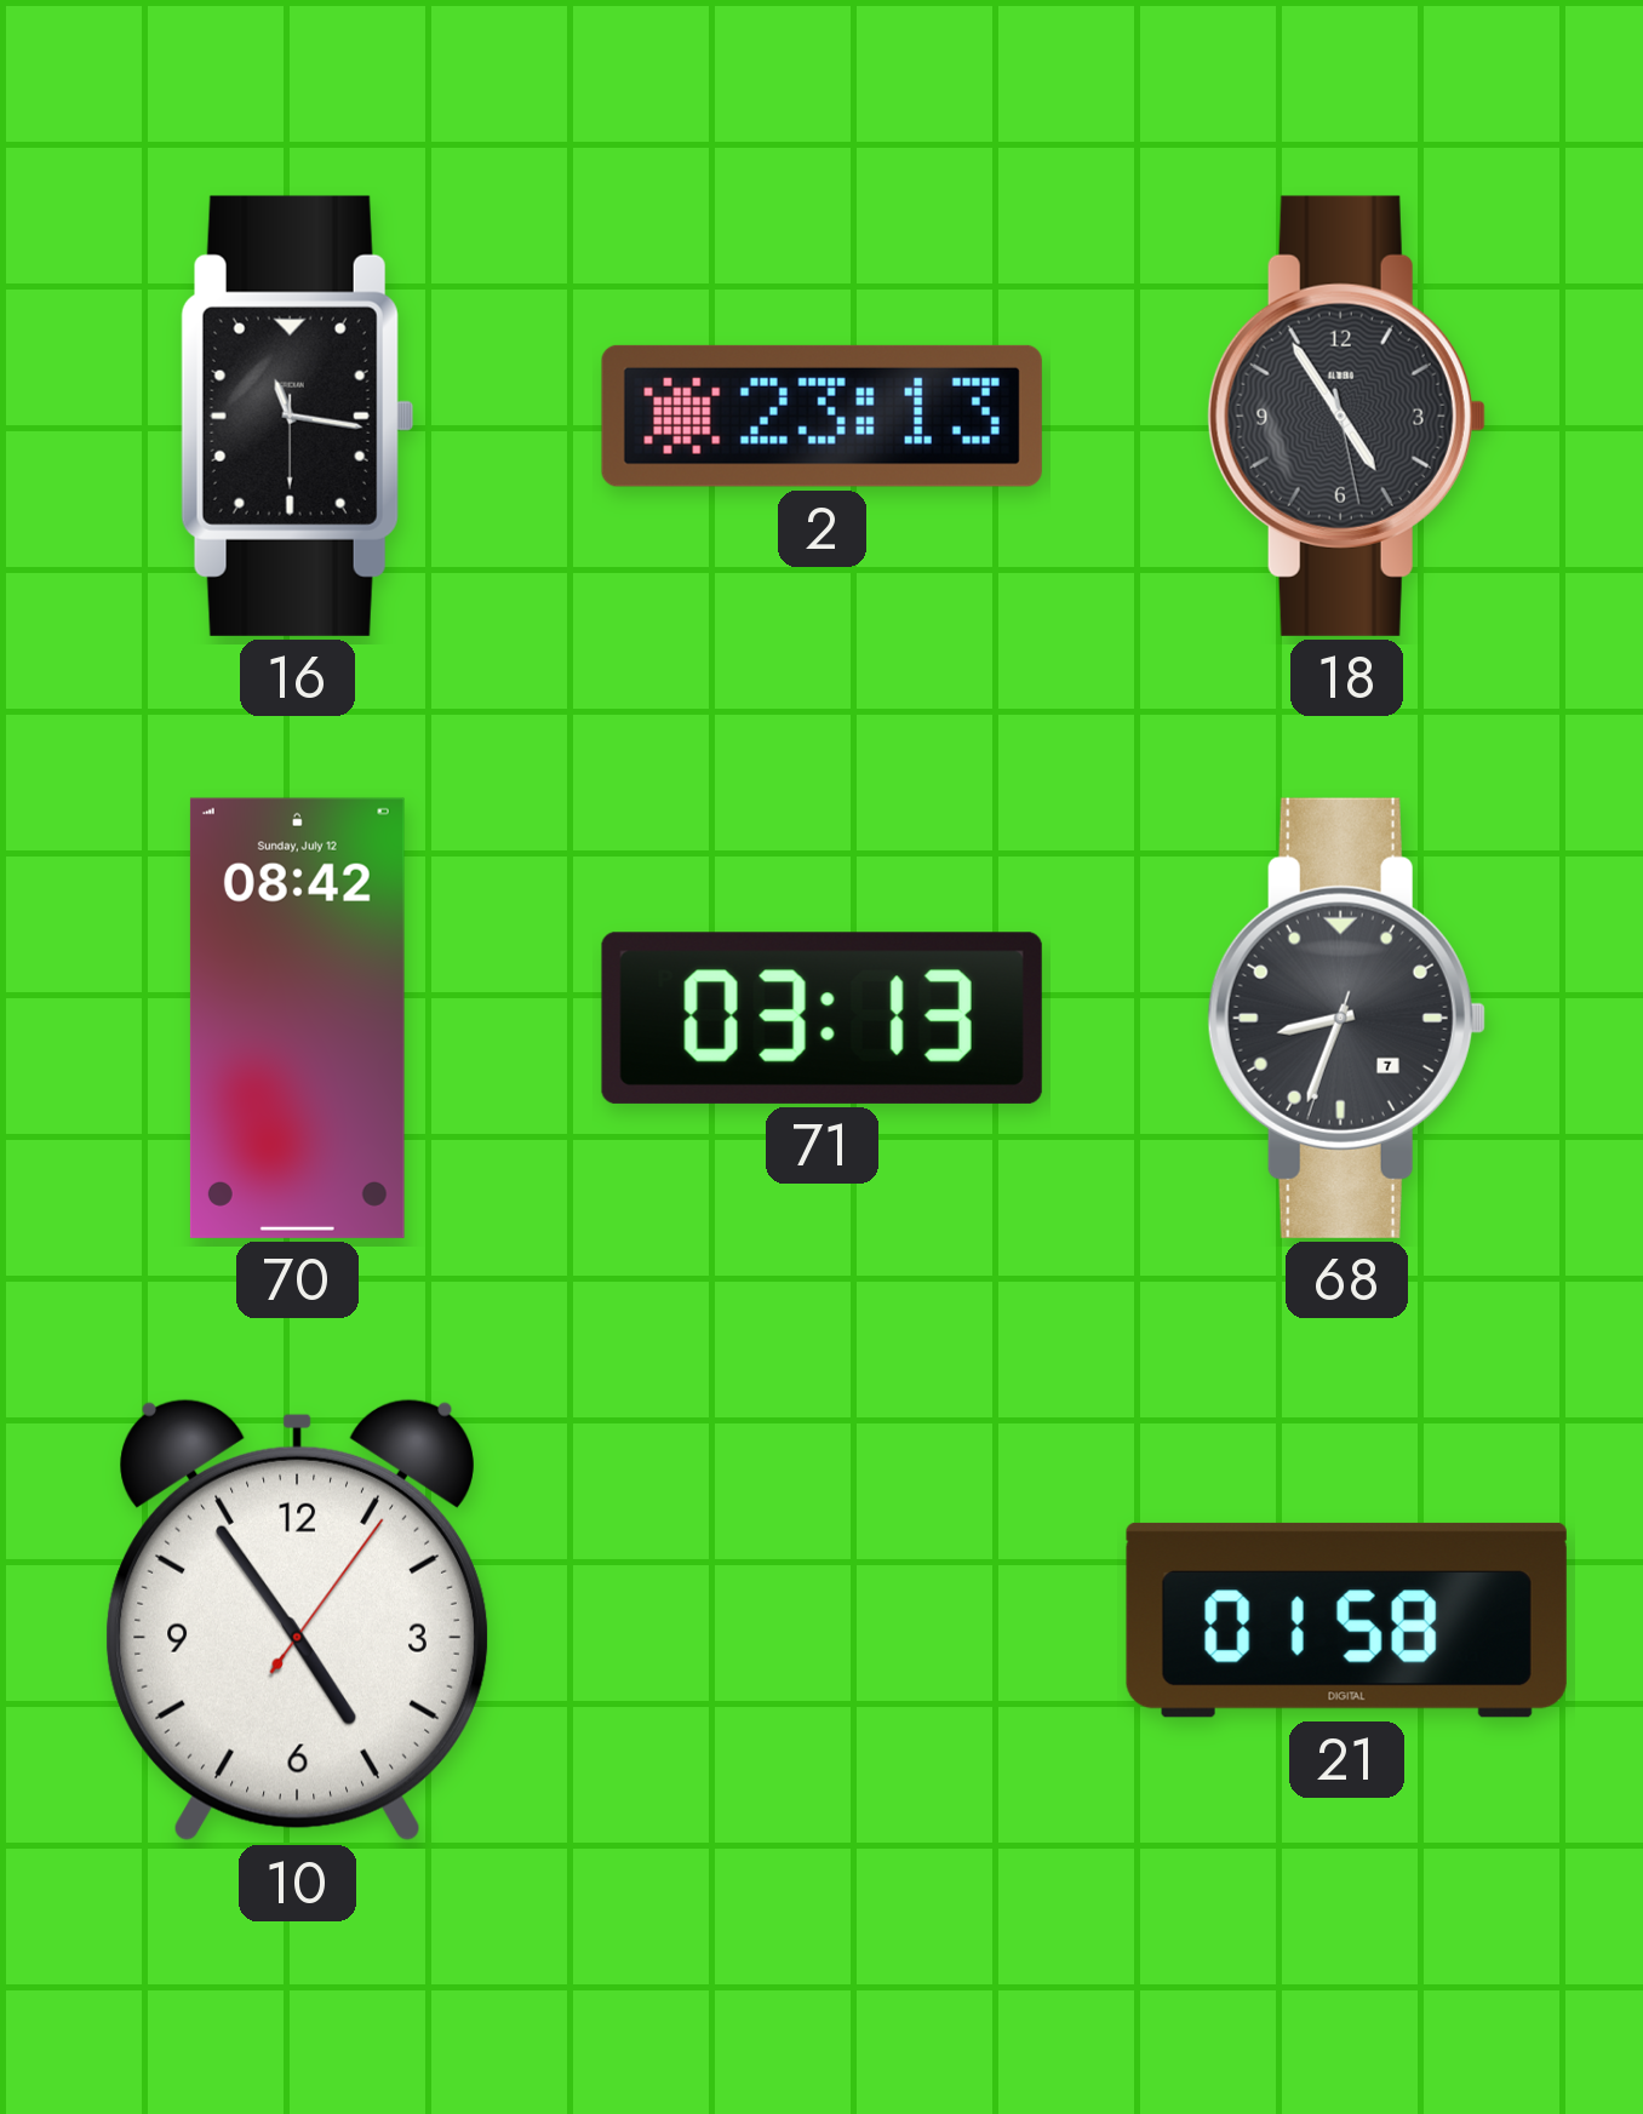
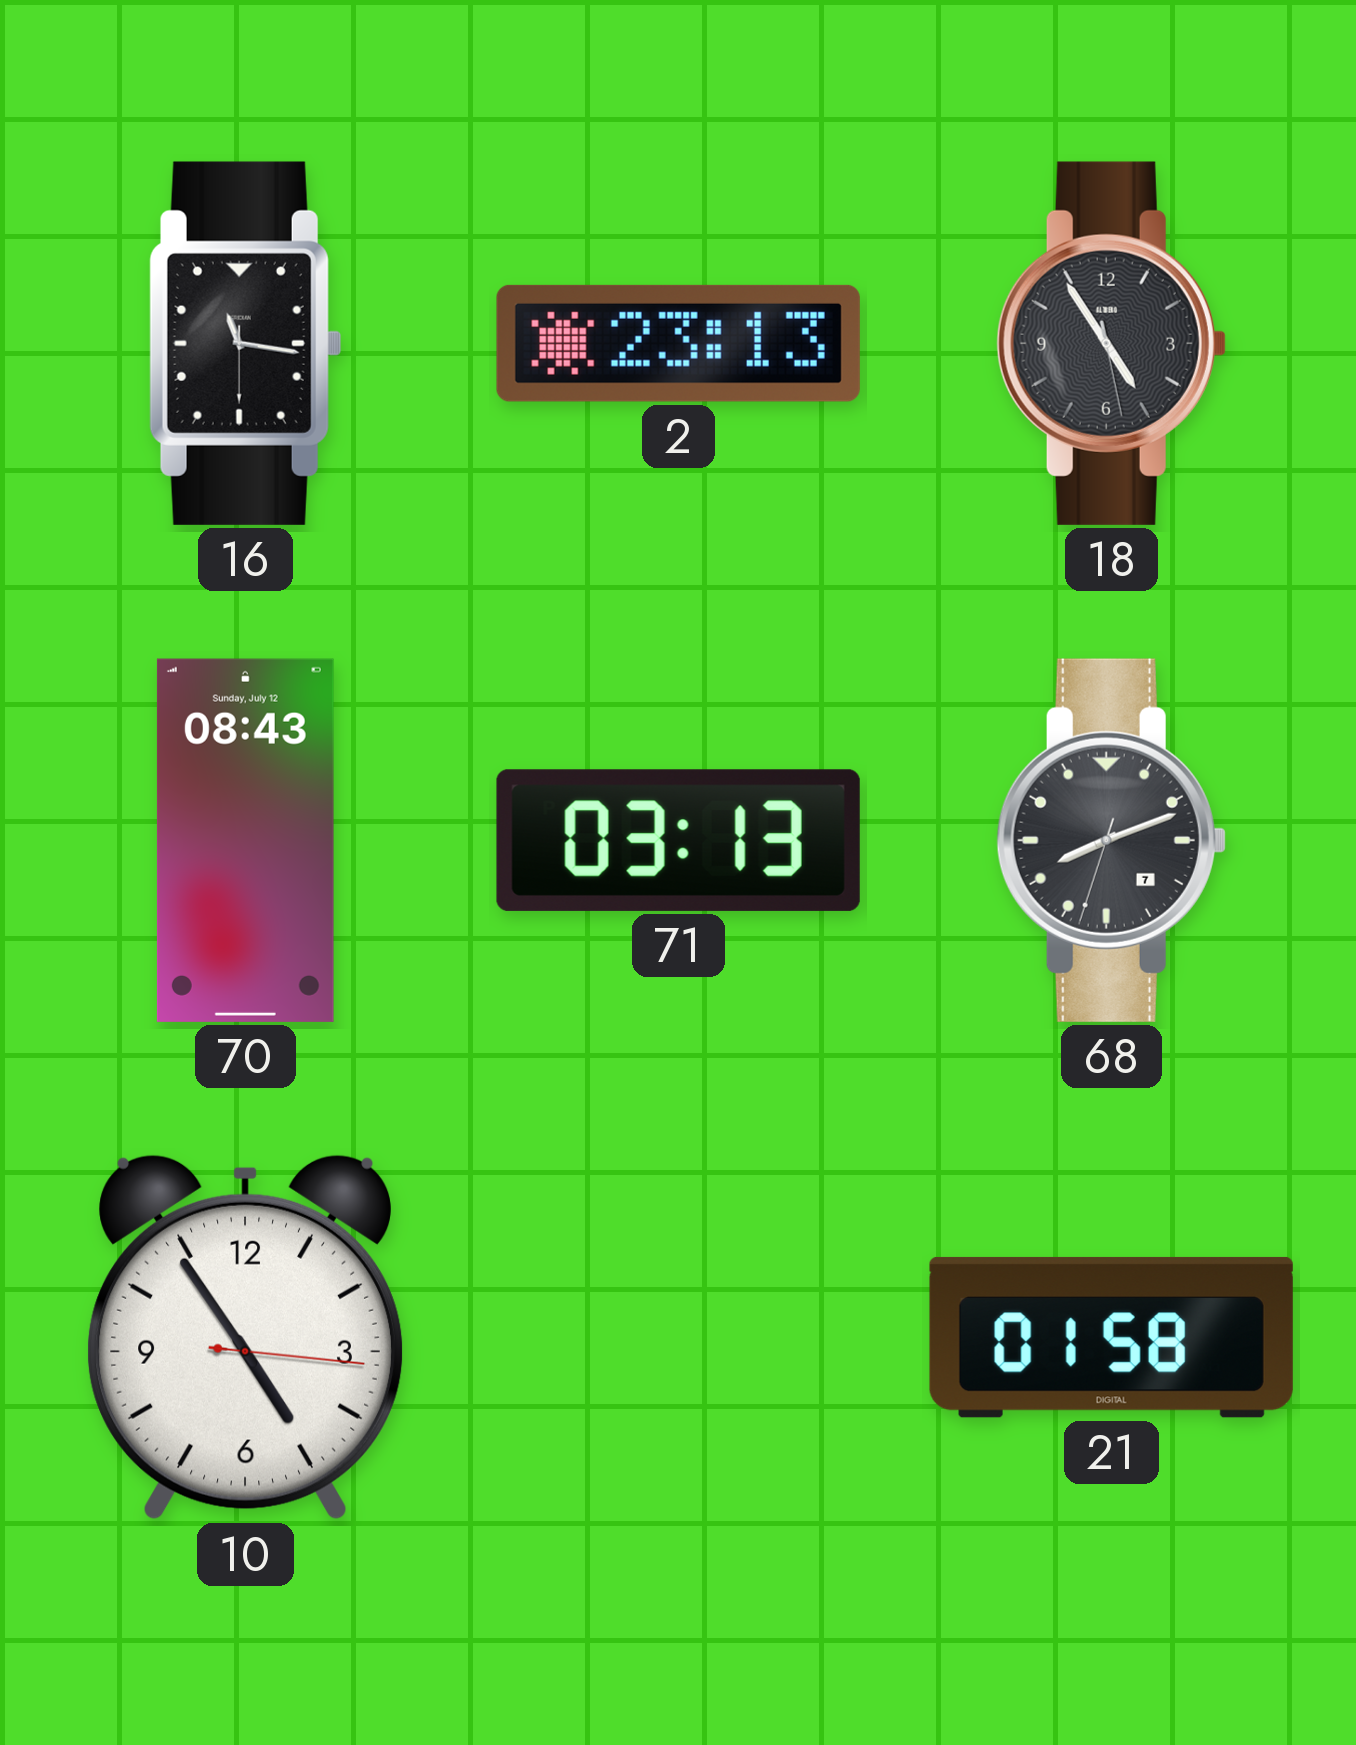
70: 08:42 -> 08:43
68: 8:33 -> 8:11
10: 4:54:06 -> 4:54:16
